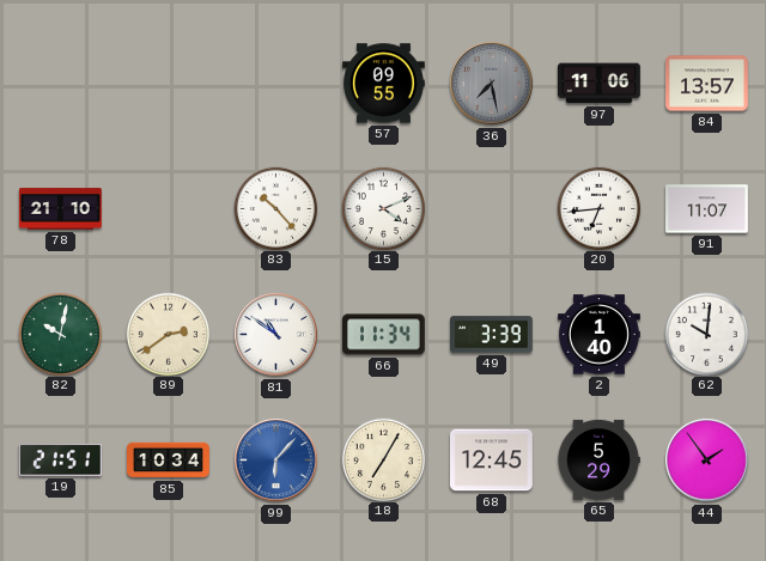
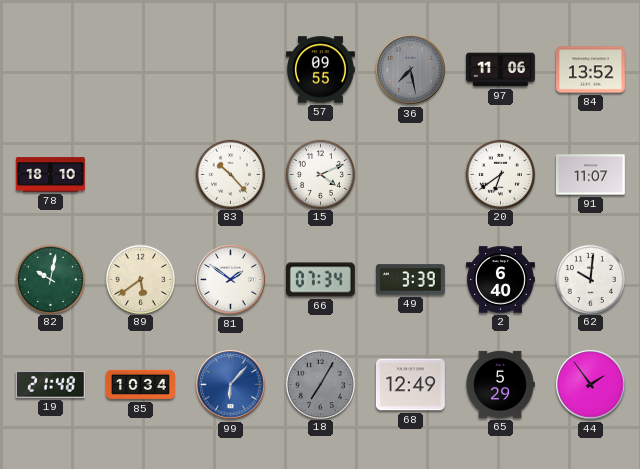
84: 13:57 -> 13:52
78: 21:10 -> 18:10
20: 6:44 -> 6:39
89: 2:39 -> 5:39
81: 10:51 -> 1:51
66: 11:34 -> 07:34
2: 1:40 -> 6:40
19: 21:51 -> 21:48
18 dial: cream -> grey
68: 12:45 -> 12:49
